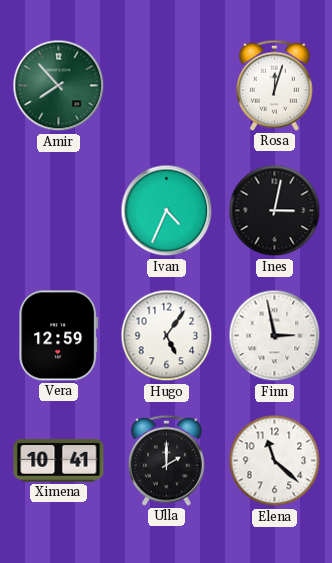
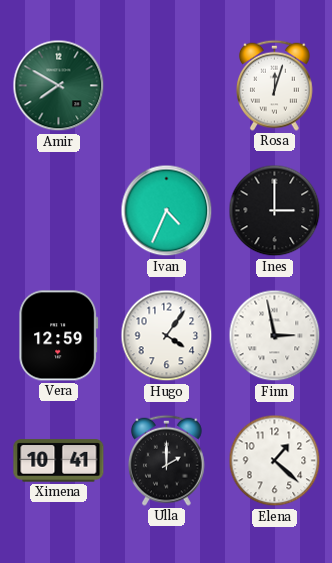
Amir: 7:53 -> 7:50
Ines: 3:02 -> 3:00
Hugo: 5:06 -> 4:06
Elena: 11:22 -> 1:22
